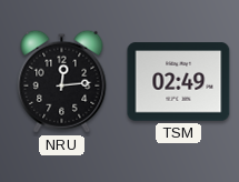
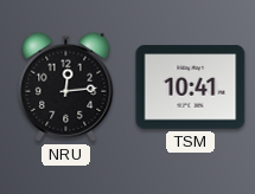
TSM: 02:49 -> 10:41
